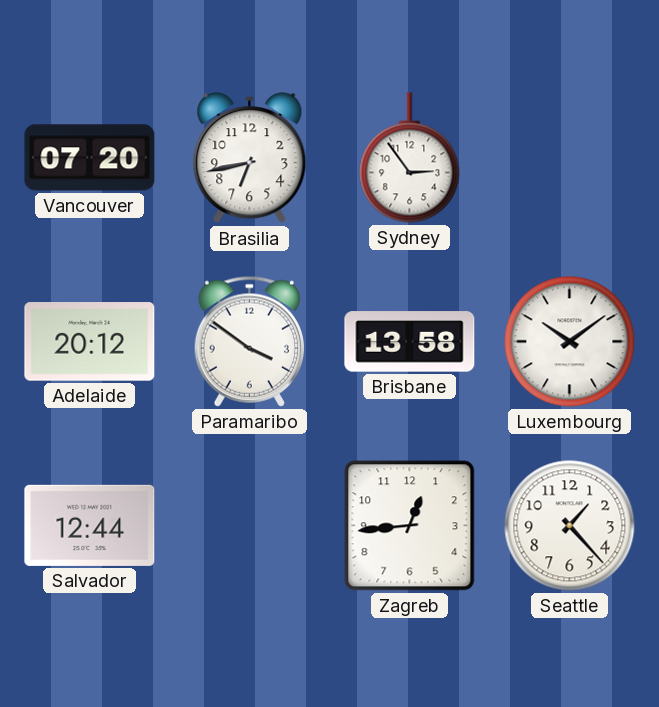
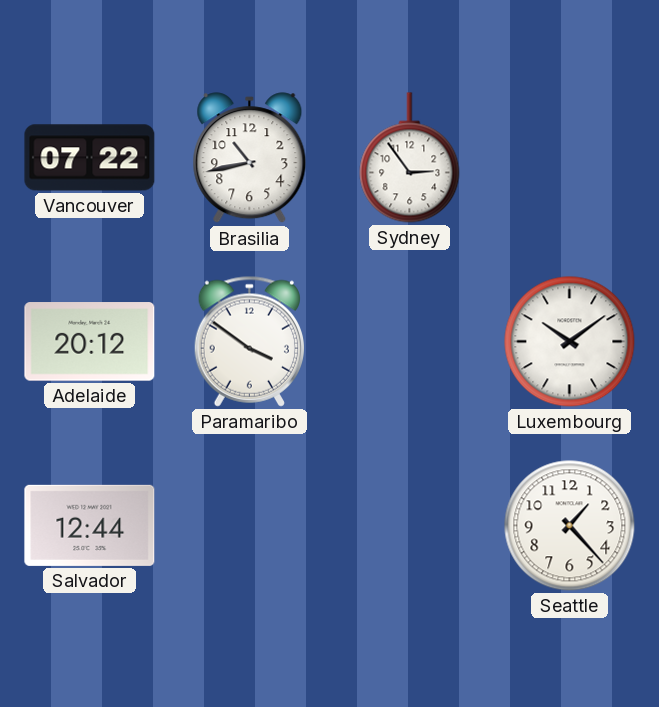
Vancouver: 07:20 -> 07:22
Brasilia: 6:43 -> 10:43
Brisbane: 13:58 -> none
Zagreb: 12:44 -> none
